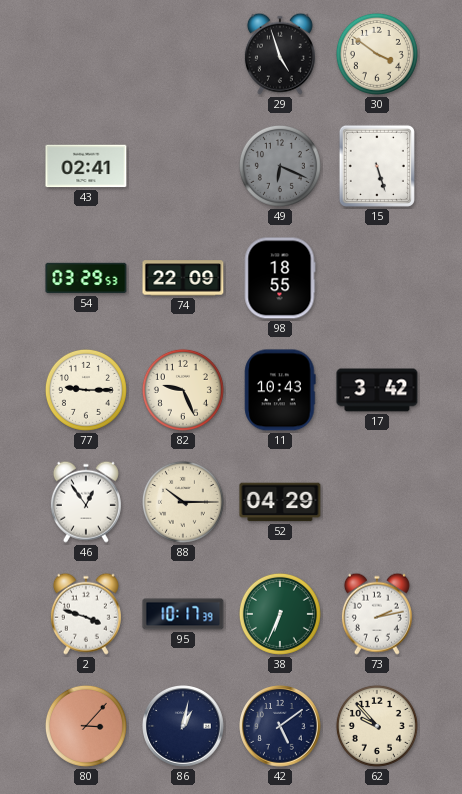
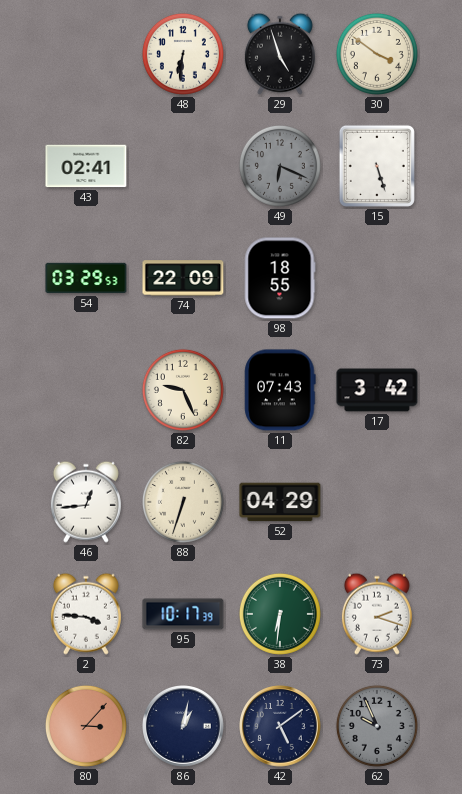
48: none -> 6:31
77: 9:15 -> none
11: 10:43 -> 07:43
46: 12:54 -> 12:44
88: 10:15 -> 6:33
2: 3:48 -> 3:46
38: 6:34 -> 6:31
73: 2:13 -> 2:18
62: 9:53 -> 9:56
62 dial: cream -> grey
